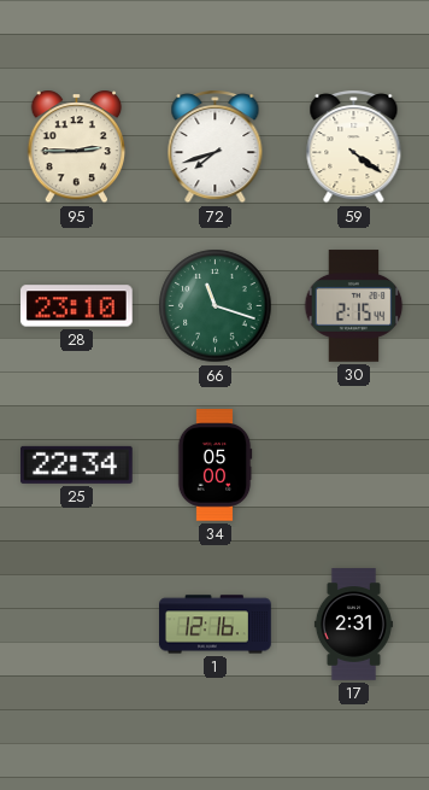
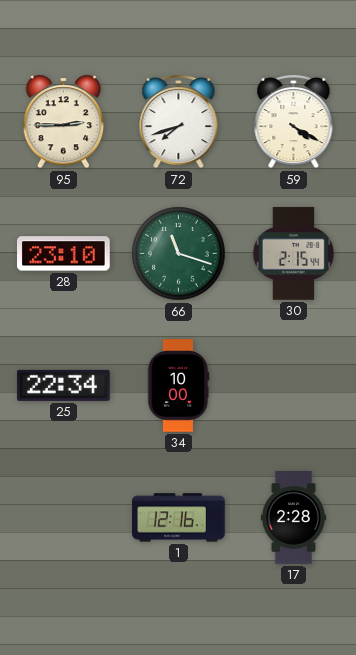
59: 4:21 -> 4:20
34: 05:00 -> 10:00
17: 2:31 -> 2:28
